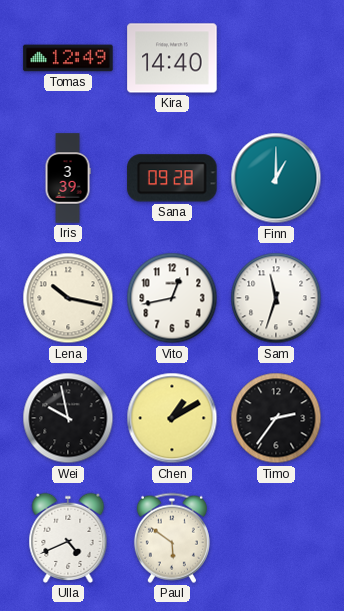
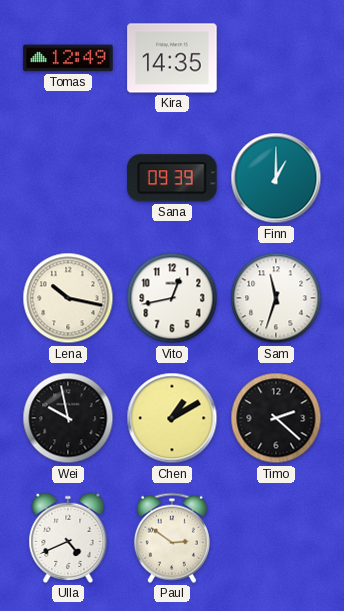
Kira: 14:40 -> 14:35
Iris: 3:39 -> none
Sana: 09:28 -> 09:39
Timo: 2:36 -> 2:22
Paul: 5:51 -> 2:51
